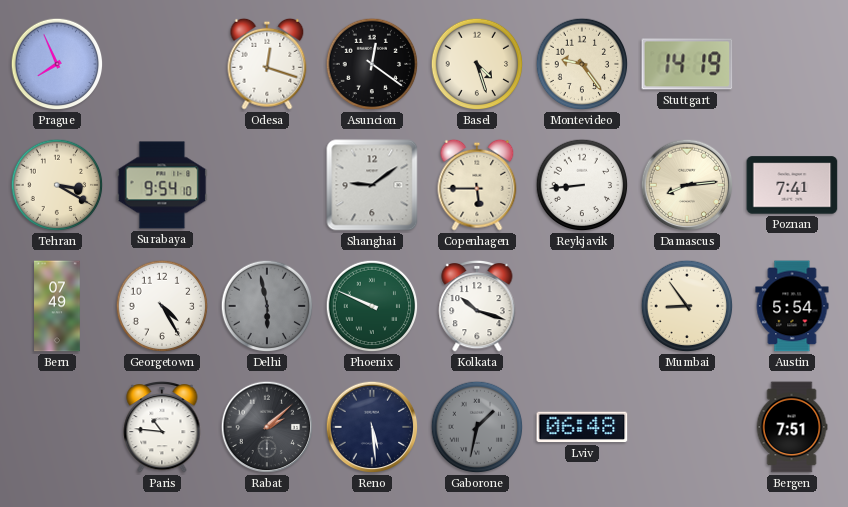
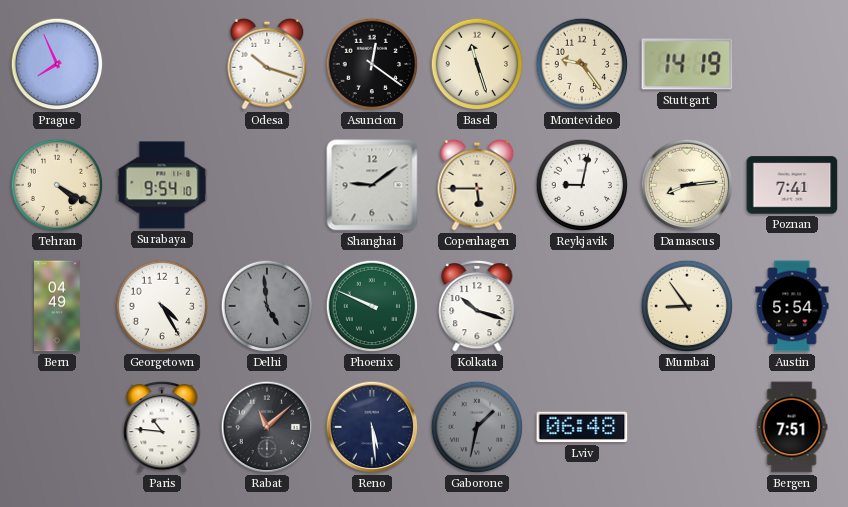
Odesa: 12:18 -> 10:18
Basel: 4:27 -> 11:27
Tehran: 3:20 -> 4:20
Reykjavik: 8:44 -> 9:02
Bern: 07:49 -> 04:49
Delhi: 5:58 -> 4:59
Rabat: 2:08 -> 11:08
